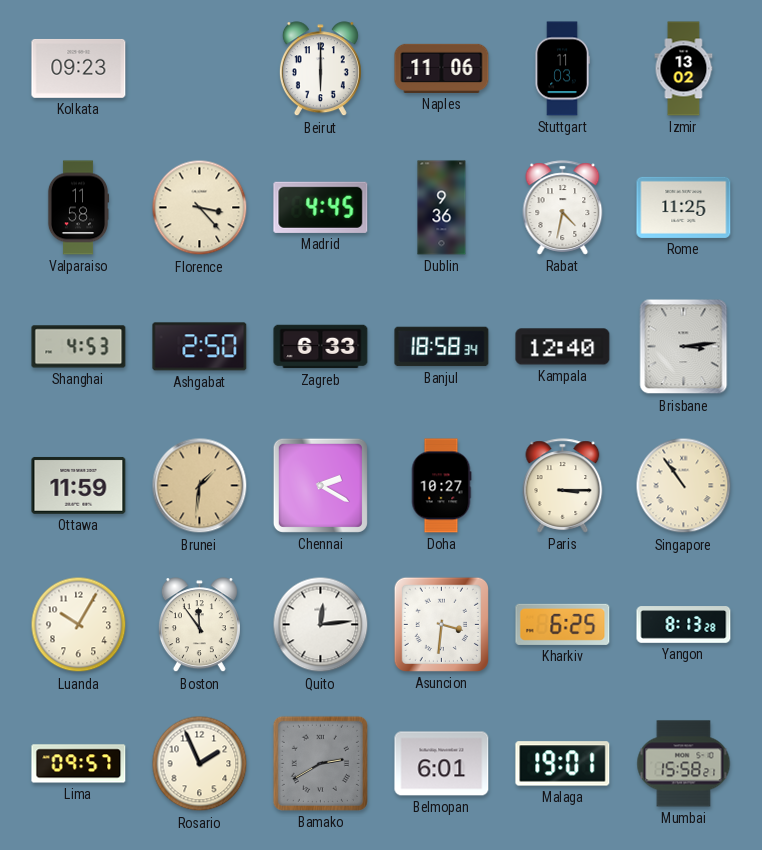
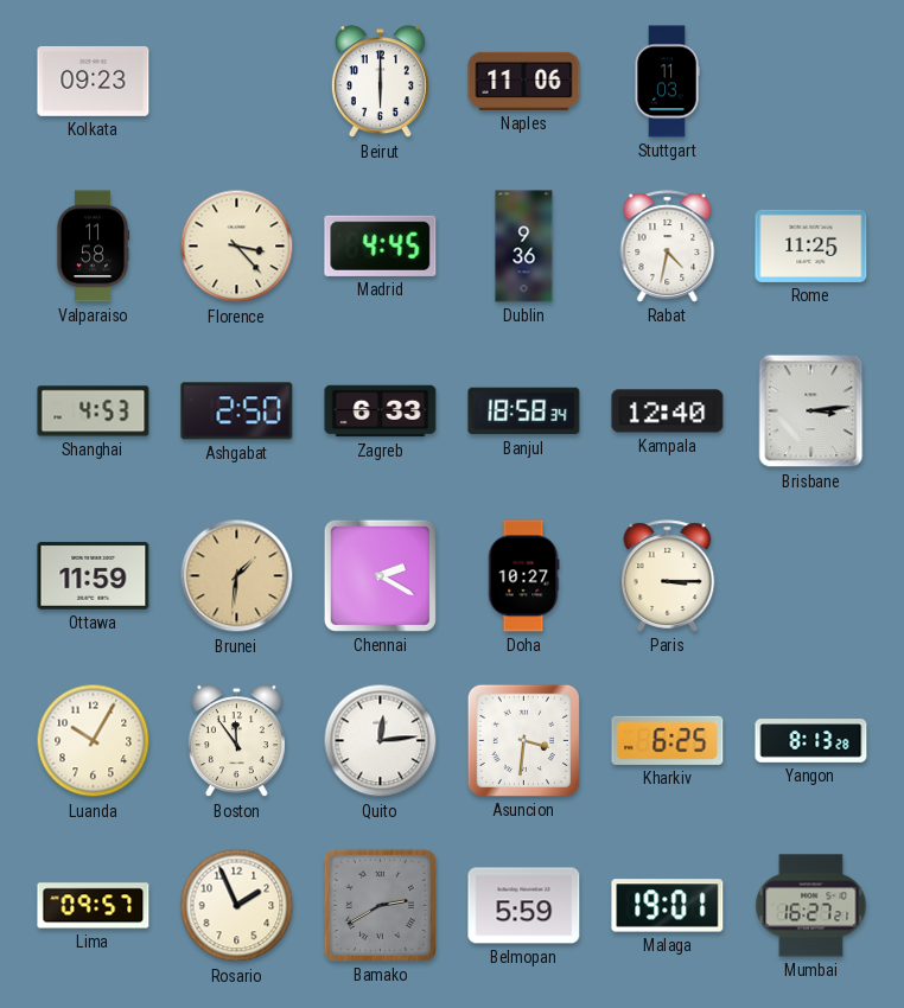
Izmir: 13:02 -> none
Singapore: 10:54 -> none
Belmopan: 6:01 -> 5:59
Mumbai: 15:58 -> 16:27
